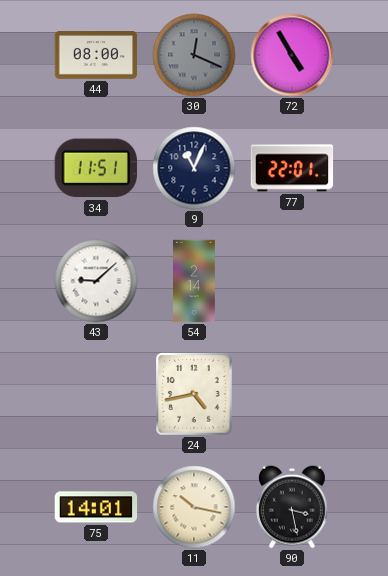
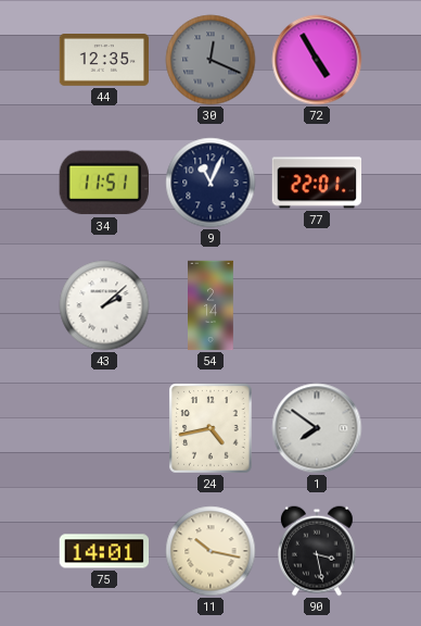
44: 08:00 -> 12:35
43: 9:08 -> 2:08
1: none -> 7:51
